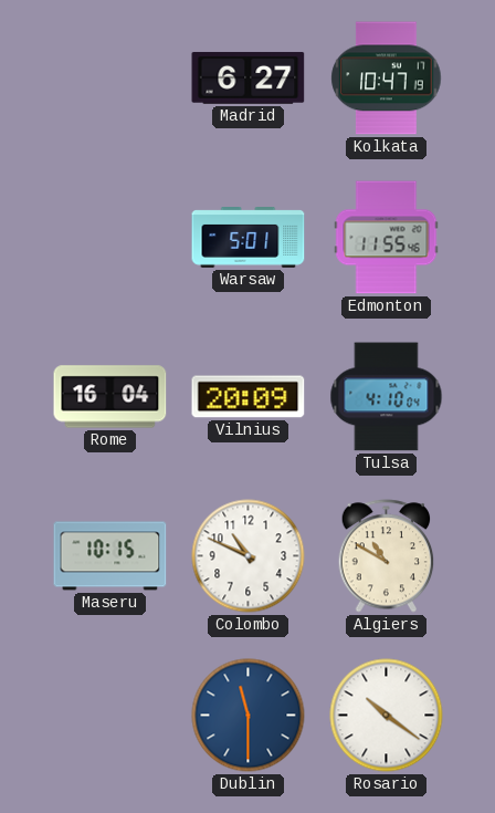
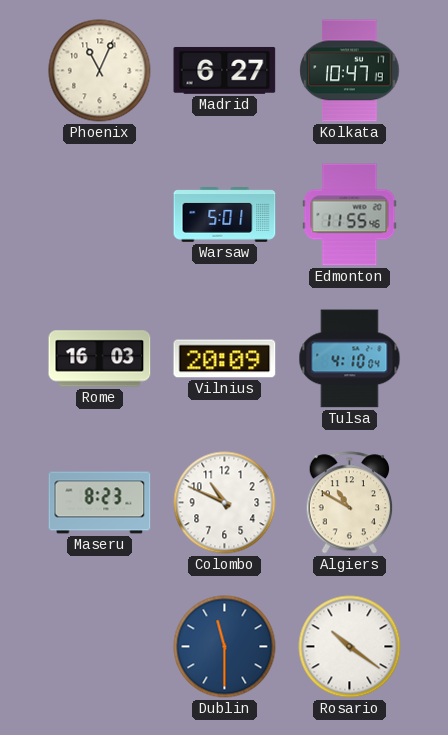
Phoenix: none -> 11:04
Rome: 16:04 -> 16:03
Maseru: 10:15 -> 8:23
